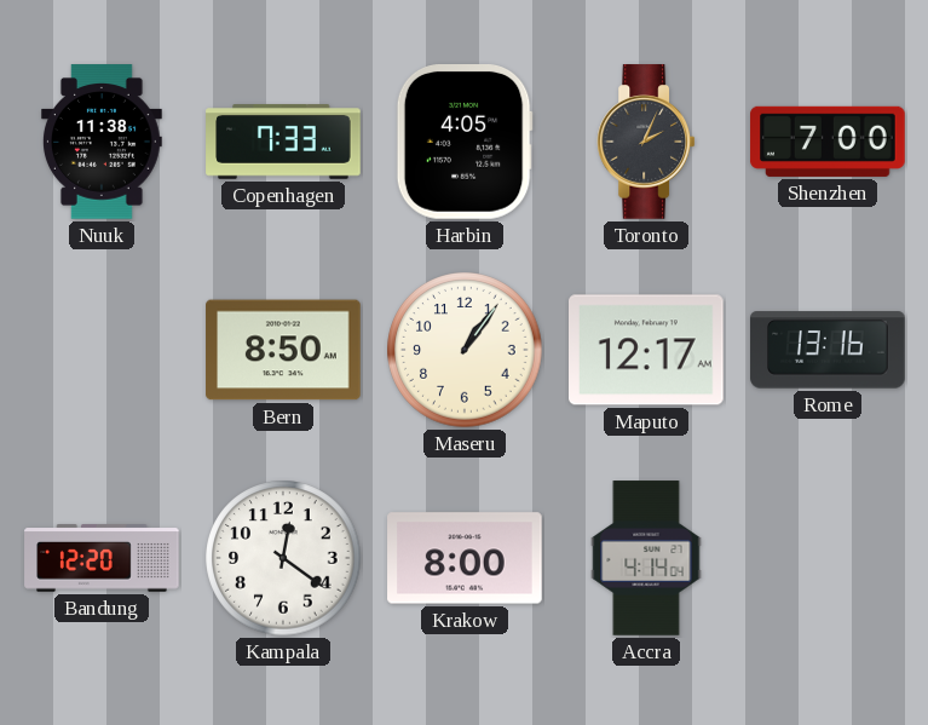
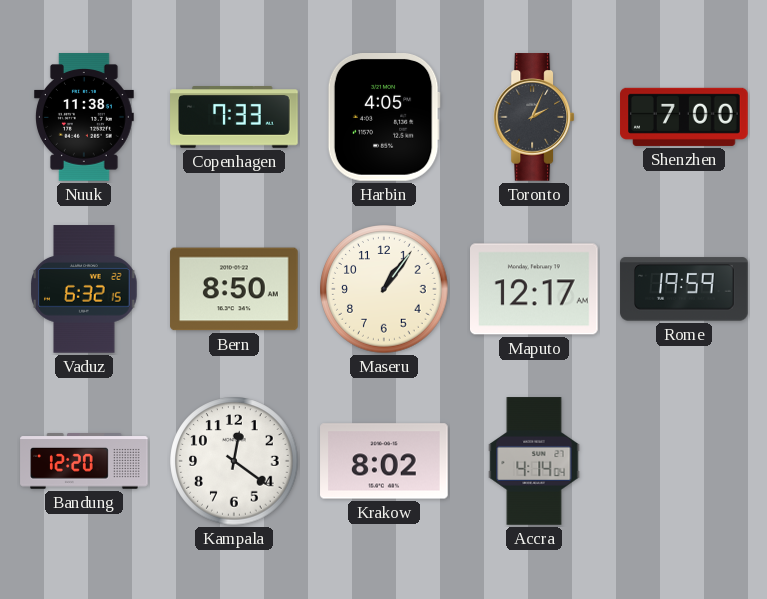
Vaduz: none -> 6:32
Rome: 13:16 -> 19:59
Krakow: 8:00 -> 8:02
